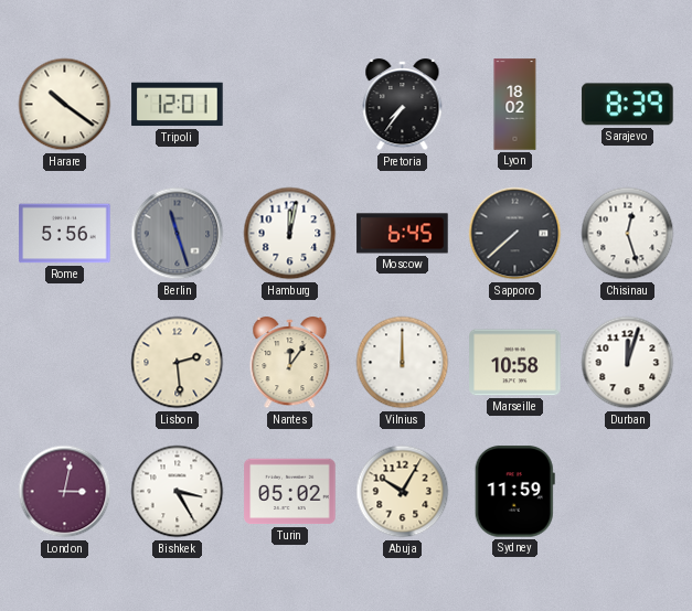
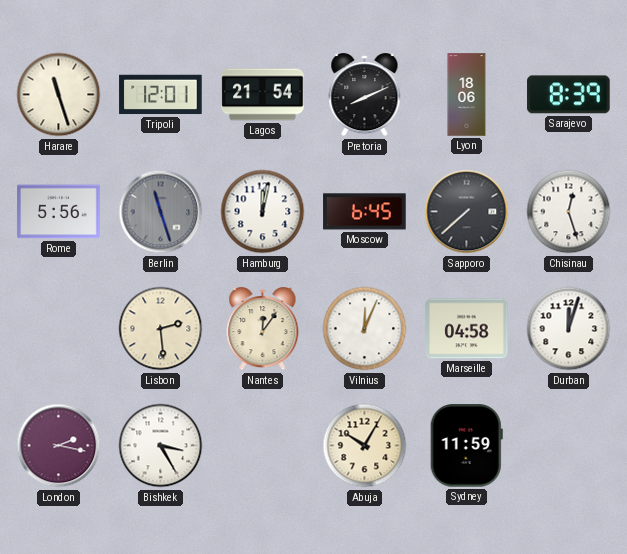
Harare: 10:21 -> 11:27
Lagos: none -> 21:54
Pretoria: 7:36 -> 8:11
Lyon: 18:02 -> 18:06
Vilnius: 12:00 -> 12:04
Marseille: 10:58 -> 04:58
London: 3:02 -> 2:17
Turin: 05:02 -> none
